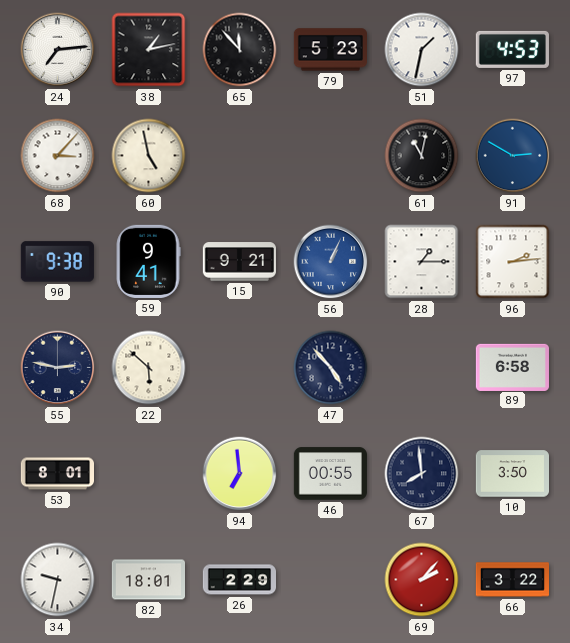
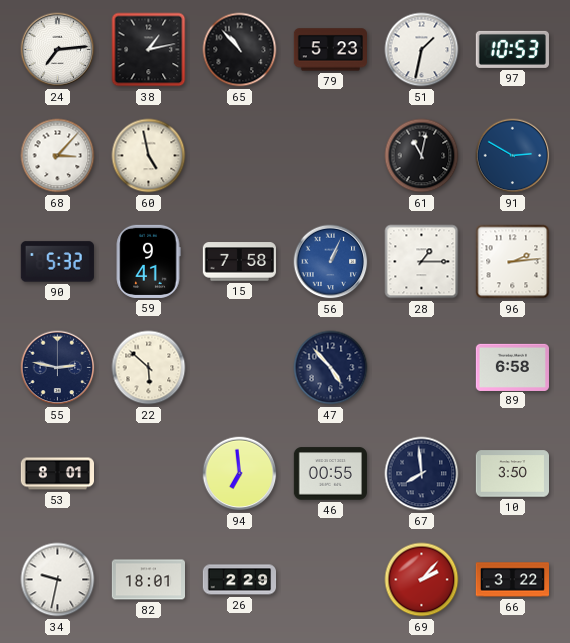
65: 11:53 -> 10:53
97: 4:53 -> 10:53
90: 9:38 -> 5:32
15: 9:21 -> 7:58
